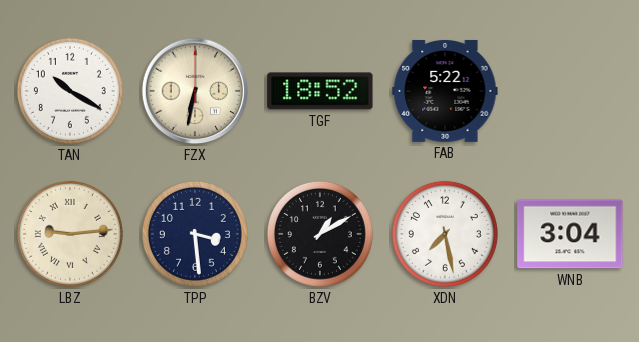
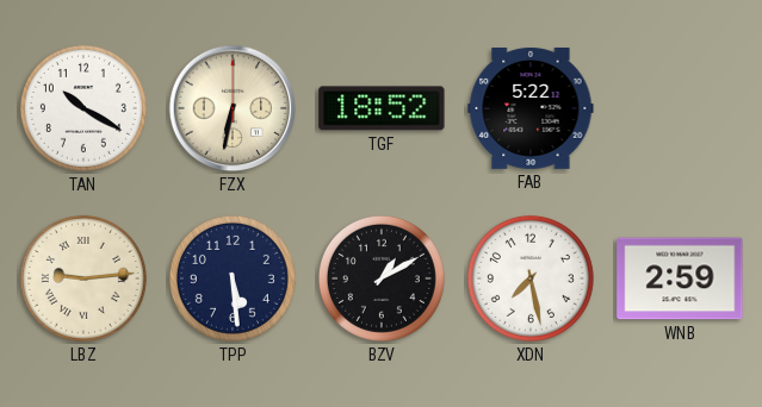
TPP: 3:29 -> 5:29
WNB: 3:04 -> 2:59
